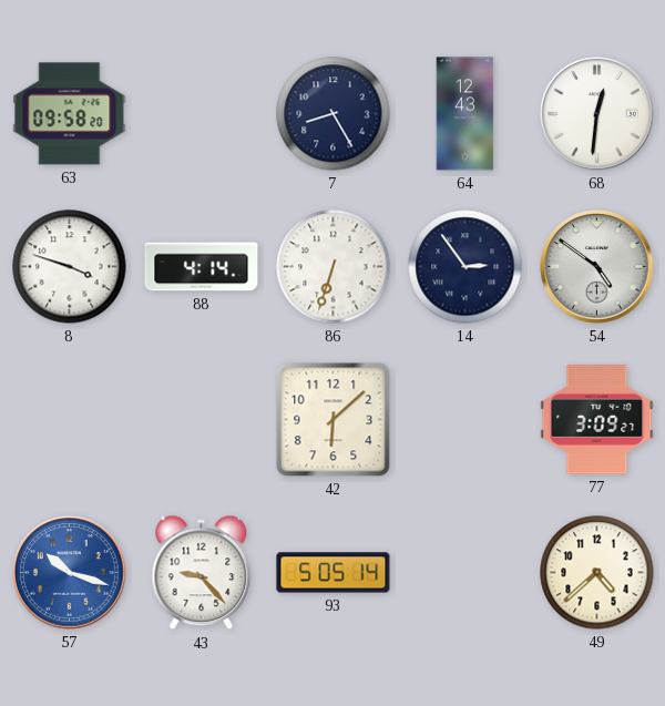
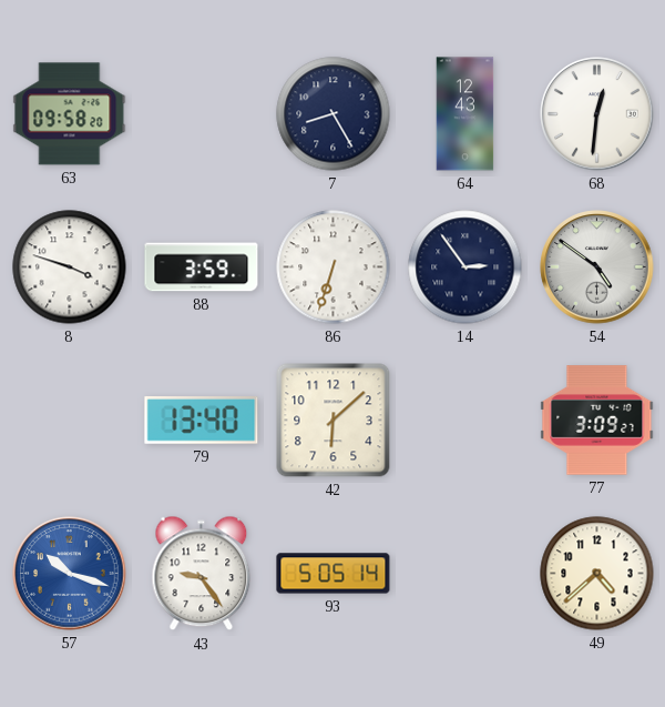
88: 4:14 -> 3:59
79: none -> 13:40
43: 9:23 -> 9:24
